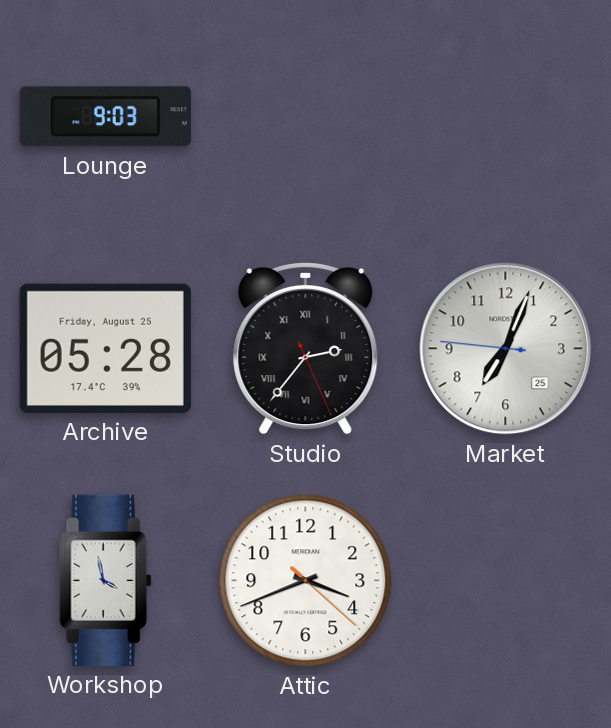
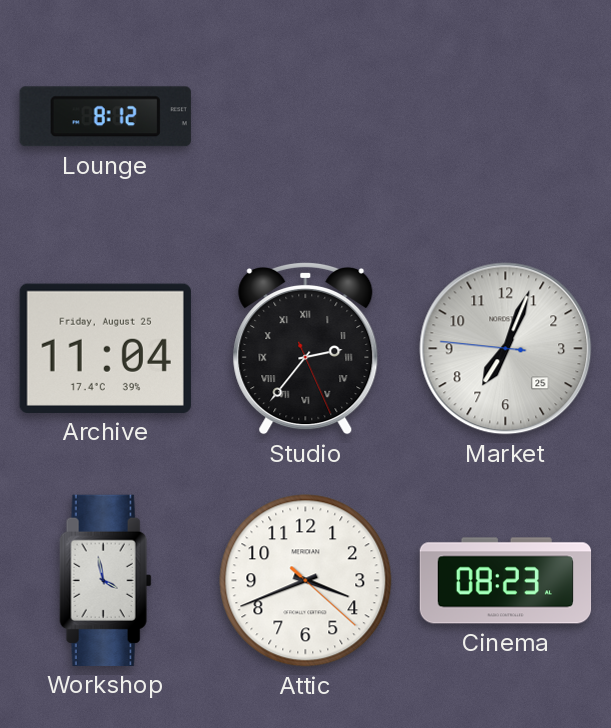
Lounge: 9:03 -> 8:12
Archive: 05:28 -> 11:04
Cinema: none -> 08:23
